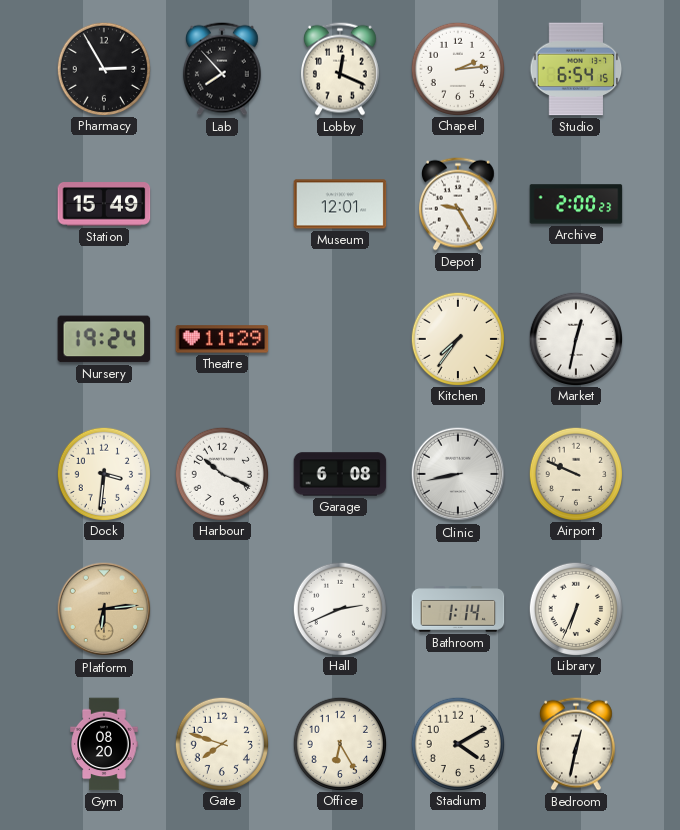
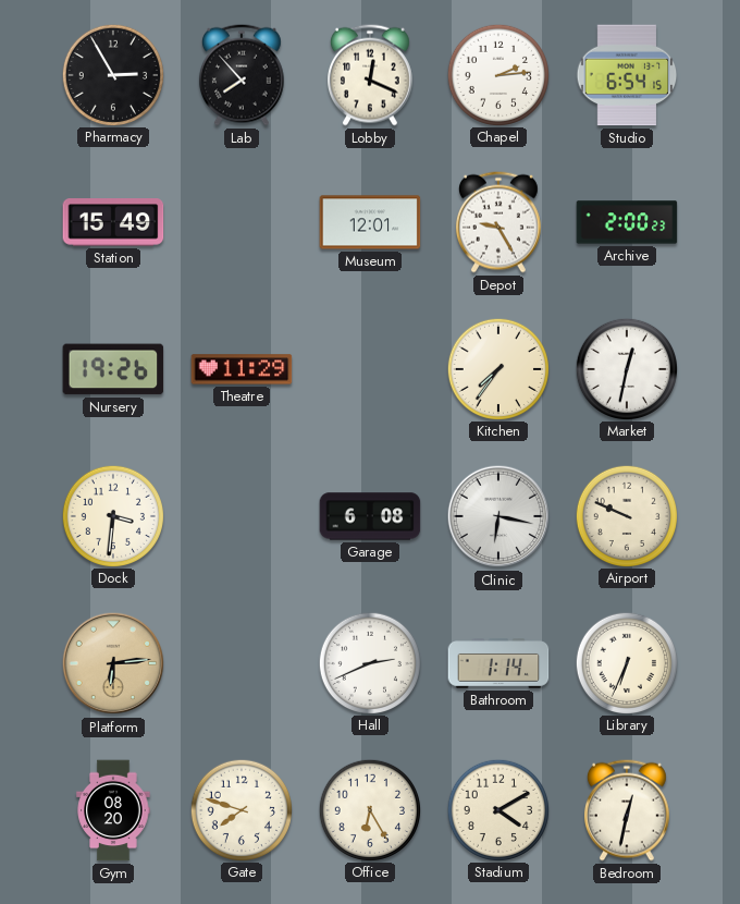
Nursery: 19:24 -> 19:26
Harbour: 10:19 -> none
Clinic: 8:43 -> 6:17
